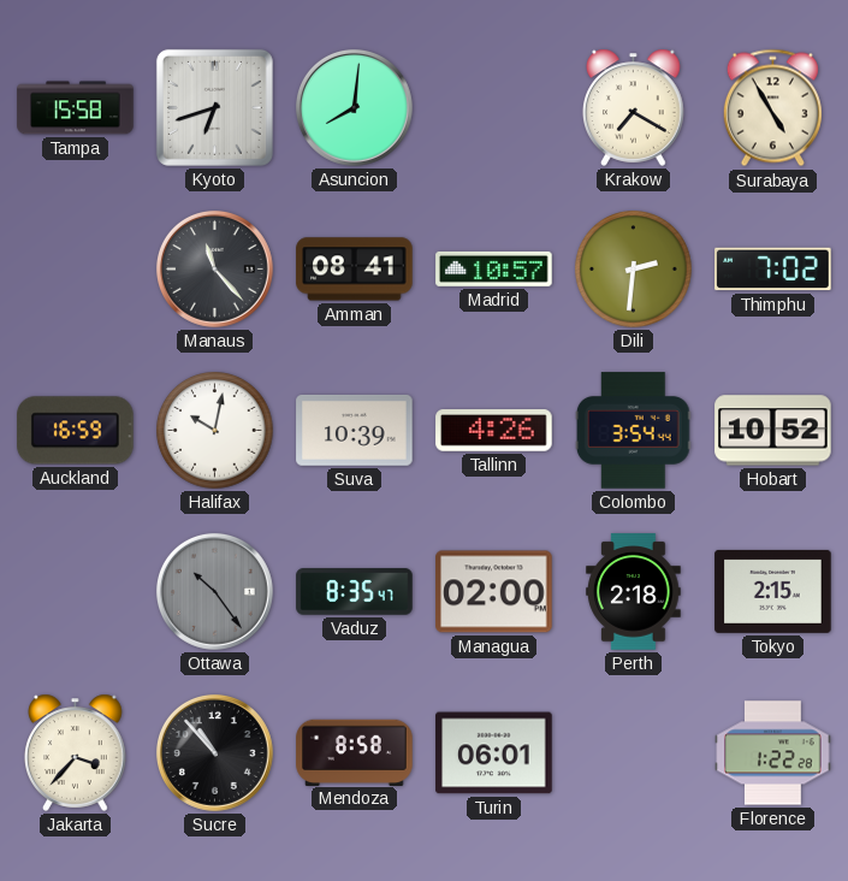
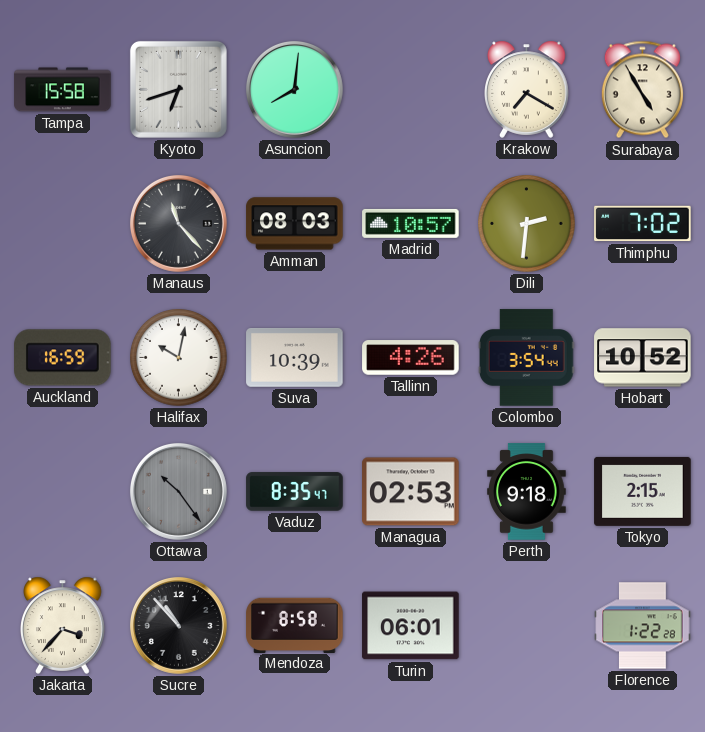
Amman: 08:41 -> 08:03
Managua: 02:00 -> 02:53
Perth: 2:18 -> 9:18
